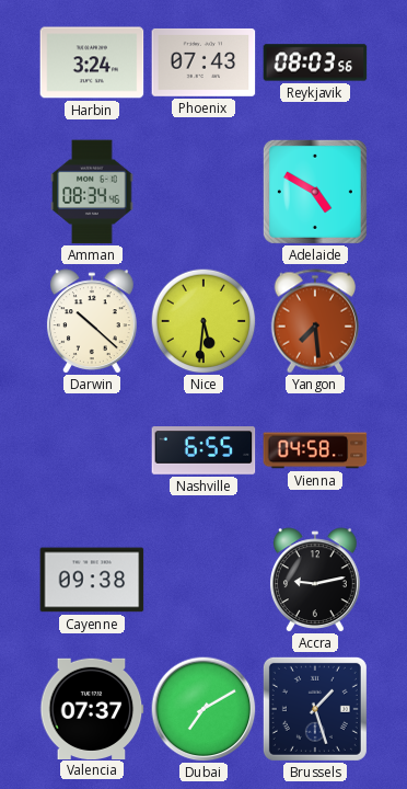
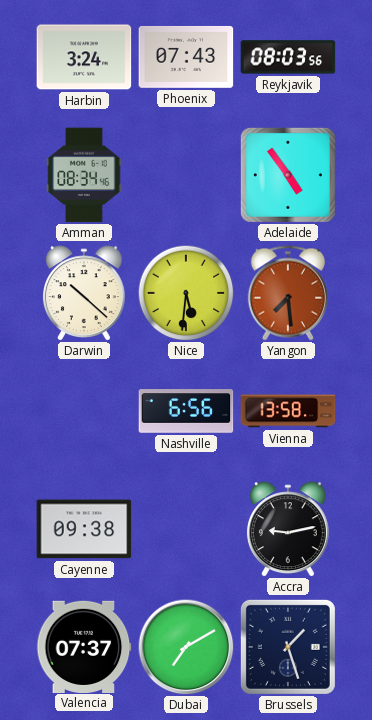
Adelaide: 4:50 -> 4:54
Nashville: 6:55 -> 6:56
Vienna: 04:58 -> 13:58
